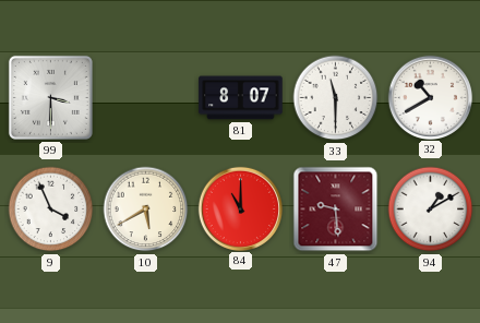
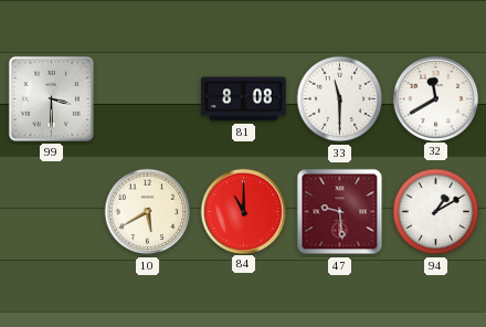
81: 8:07 -> 8:08
32: 10:40 -> 11:40
9: 3:56 -> none
